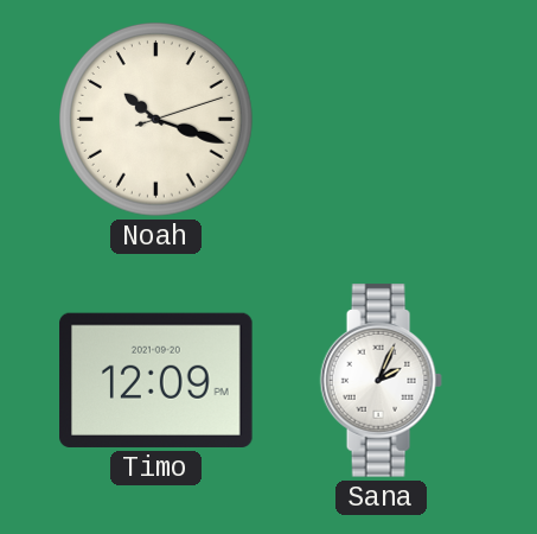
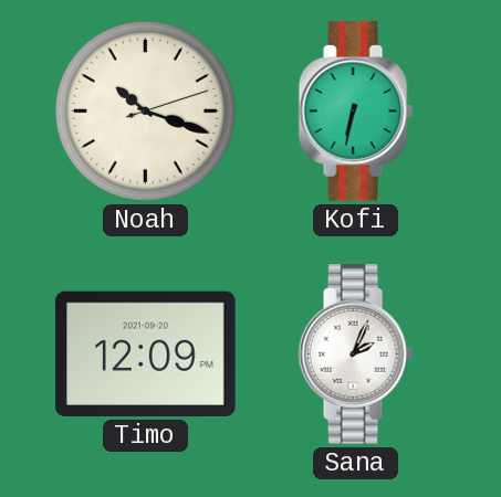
Kofi: none -> 6:32
